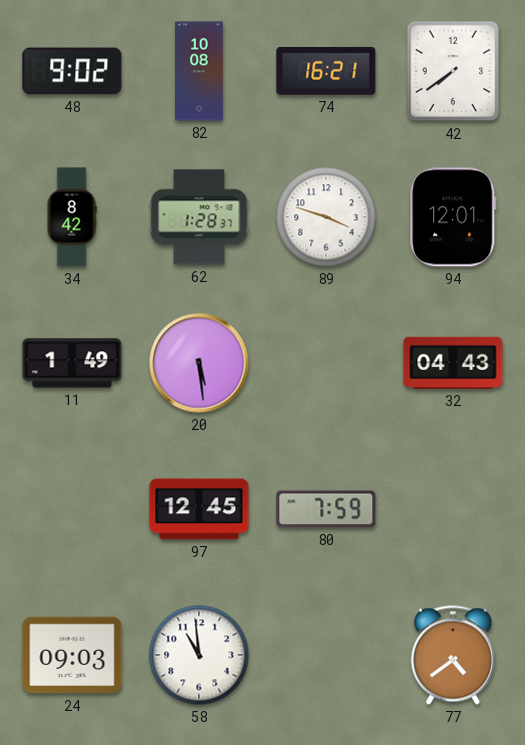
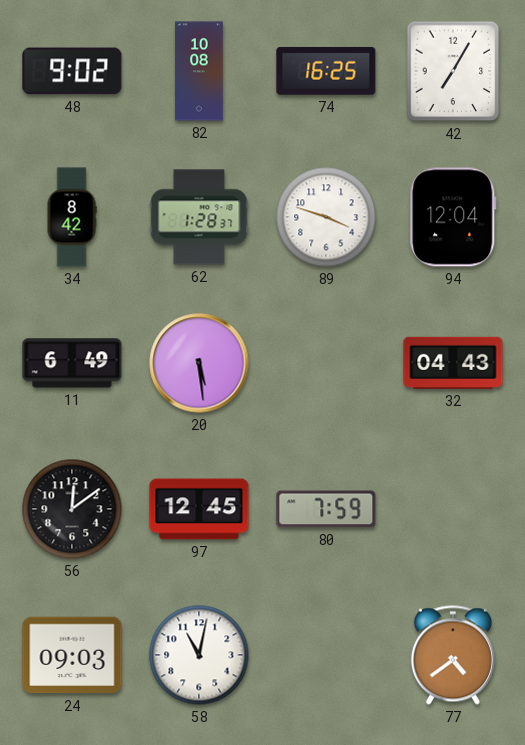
74: 16:21 -> 16:25
42: 7:39 -> 7:05
94: 12:01 -> 12:04
11: 1:49 -> 6:49
56: none -> 12:09
58: 10:59 -> 11:02
